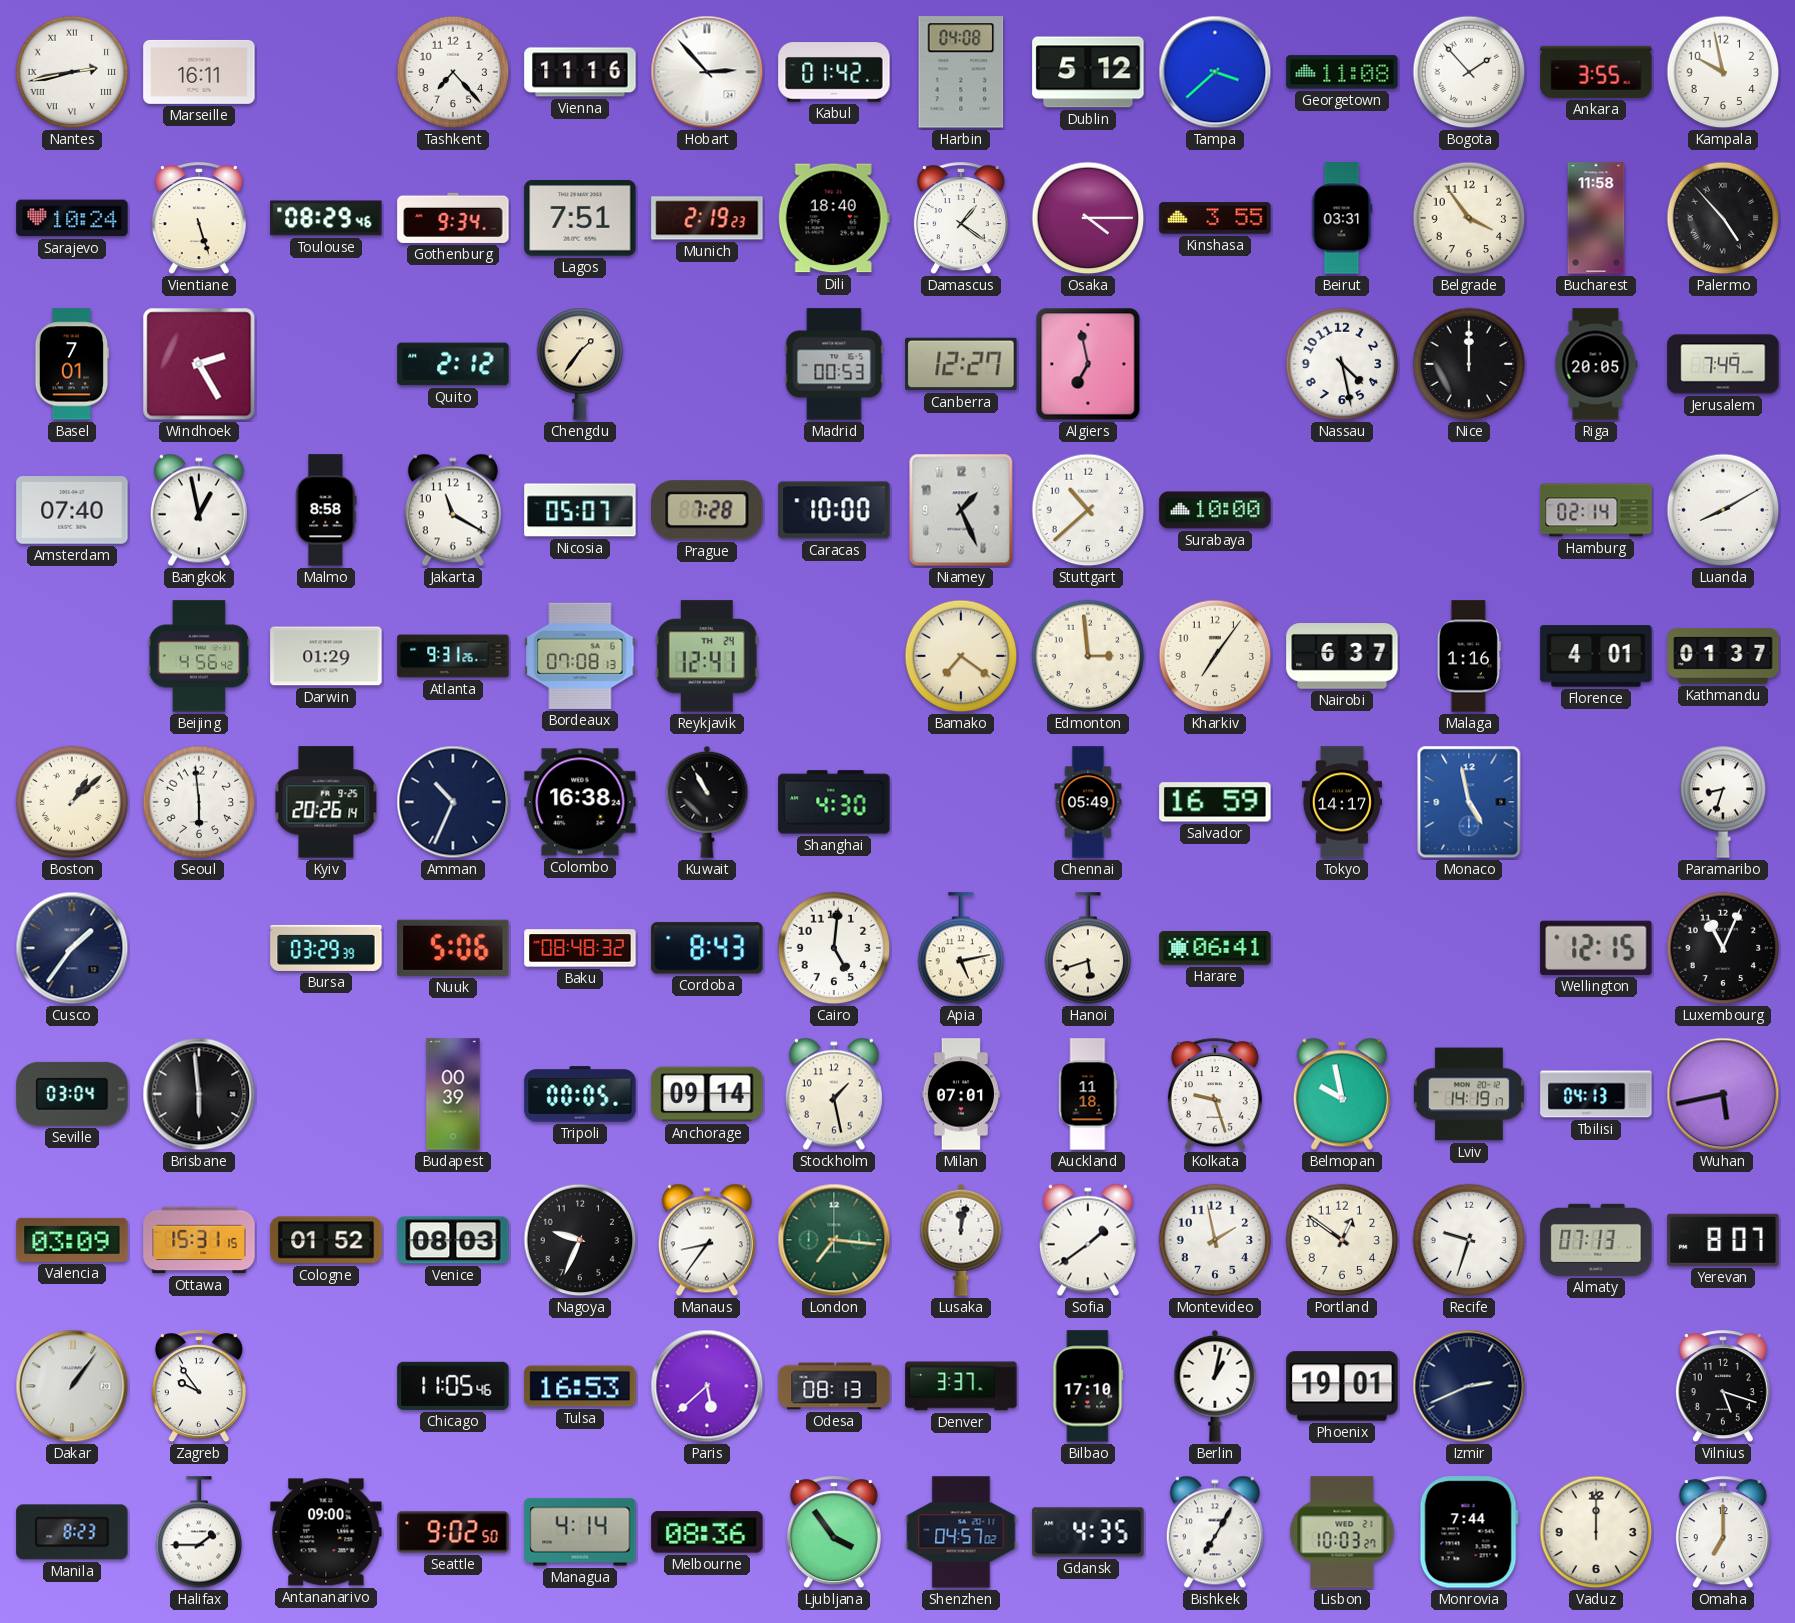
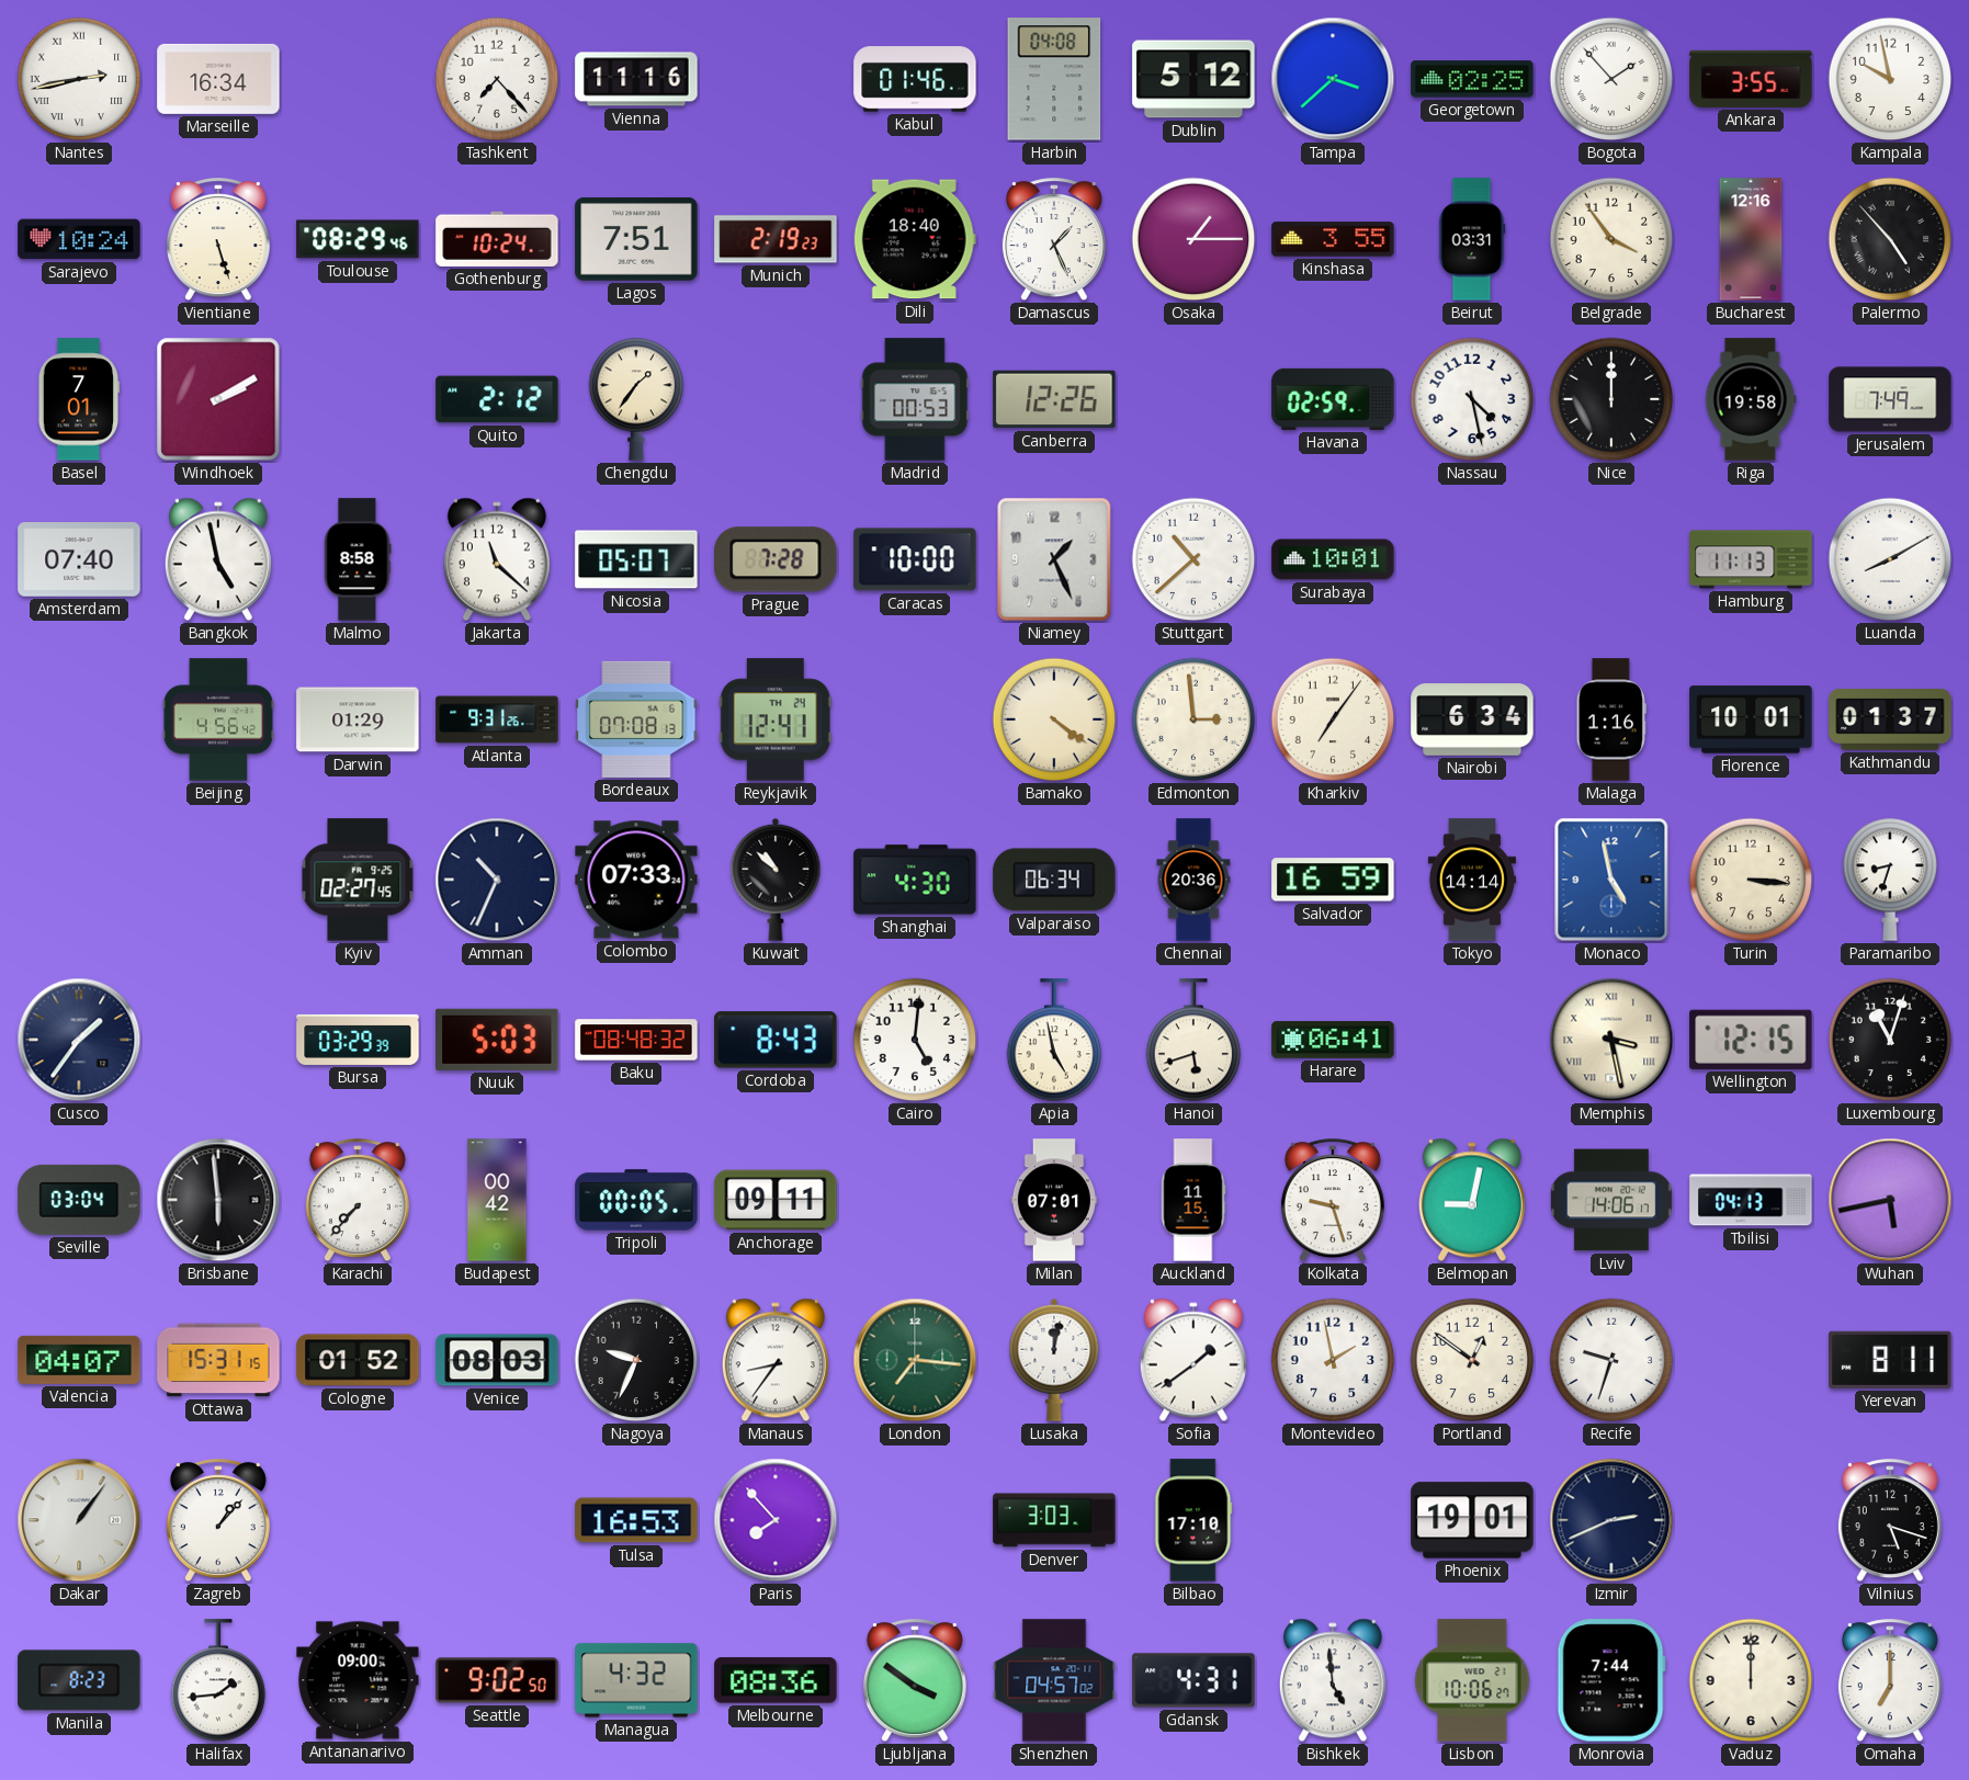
Marseille: 16:11 -> 16:34
Hobart: 2:53 -> none
Kabul: 01:42 -> 01:46
Georgetown: 11:08 -> 02:25
Gothenburg: 9:34 -> 10:24
Damascus: 1:21 -> 1:26
Osaka: 4:15 -> 1:15
Bucharest: 11:58 -> 12:16
Windhoek: 2:25 -> 2:10
Canberra: 12:27 -> 12:26
Algiers: 6:58 -> none
Havana: none -> 02:59
Riga: 20:05 -> 19:58
Bangkok: 12:58 -> 4:58
Jakarta: 11:20 -> 11:22
Surabaya: 10:00 -> 10:01
Hamburg: 02:14 -> 11:13
Bamako: 7:21 -> 4:21
Nairobi: 6:37 -> 6:34
Florence: 4:01 -> 10:01
Boston: 1:08 -> none
Seoul: 5:59 -> none
Kyiv: 20:26 -> 02:27
Colombo: 16:38 -> 07:33
Kuwait: 10:55 -> 10:52
Valparaiso: none -> 06:34
Chennai: 05:49 -> 20:36
Tokyo: 14:17 -> 14:14
Turin: none -> 3:16
Nuuk: 5:06 -> 5:03
Apia: 5:13 -> 4:58
Memphis: none -> 3:28
Luxembourg: 11:04 -> 11:03
Karachi: none -> 7:37
Budapest: 00:39 -> 00:42
Anchorage: 09:14 -> 09:11
Stockholm: 1:28 -> none
Auckland: 11:18 -> 11:15
Belmopan: 9:58 -> 9:02
Lviv: 14:19 -> 14:06
Valencia: 03:09 -> 04:07
Almaty: 07:13 -> none
Yerevan: 8:07 -> 8:11
Zagreb: 9:54 -> 1:07
Chicago: 11:05 -> none
Paris: 5:38 -> 7:53
Odesa: 08:13 -> none
Denver: 3:37 -> 3:03
Berlin: 1:02 -> none
Halifax: 1:45 -> 1:44
Managua: 4:14 -> 4:32
Ljubljana: 3:54 -> 3:51
Gdansk: 4:35 -> 4:31
Bishkek: 7:05 -> 4:59
Lisbon: 10:03 -> 10:06
